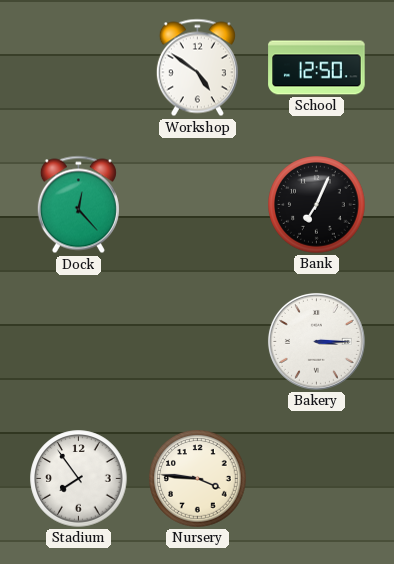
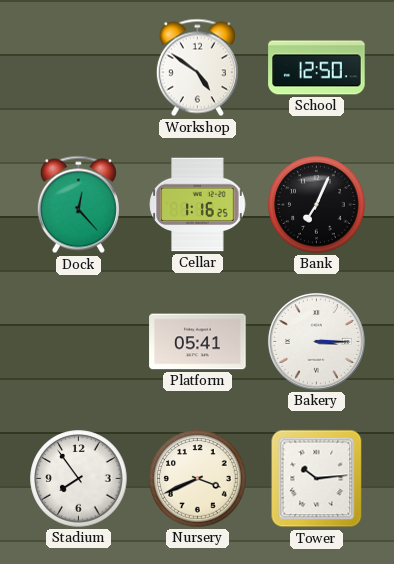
Cellar: none -> 1:16
Platform: none -> 05:41
Nursery: 3:46 -> 3:41
Tower: none -> 10:14
